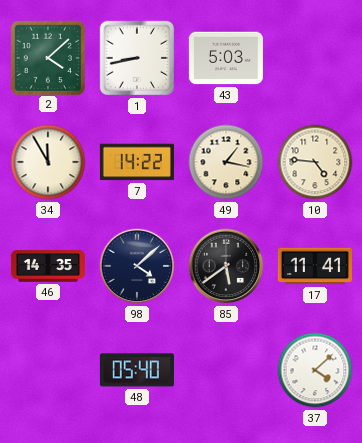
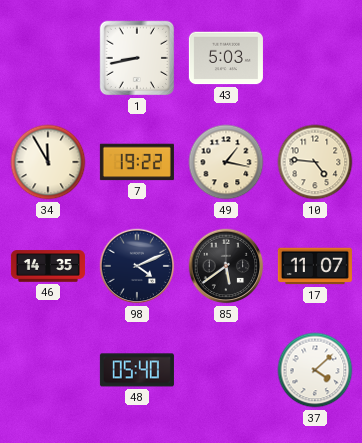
2: 4:08 -> none
7: 14:22 -> 19:22
98: 4:08 -> 4:11
17: 11:41 -> 11:07
